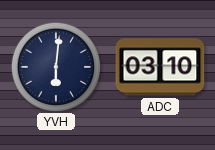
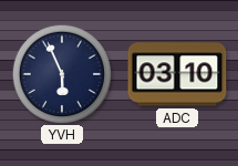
YVH: 6:01 -> 5:56
